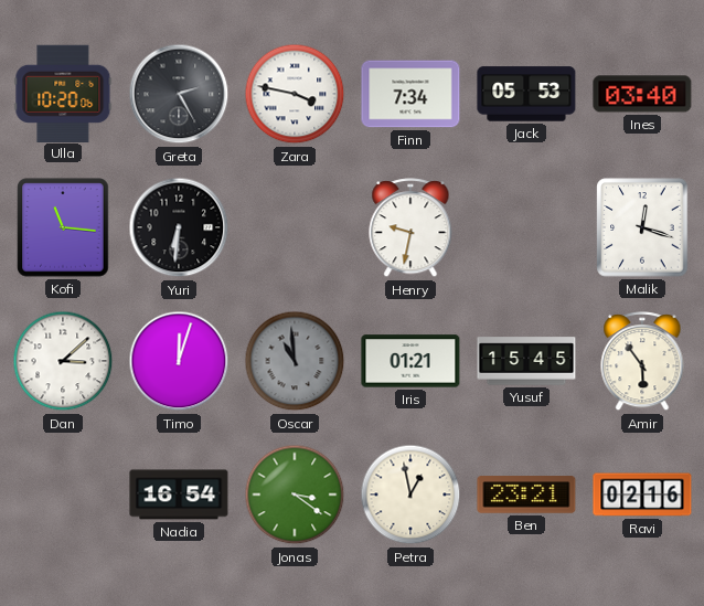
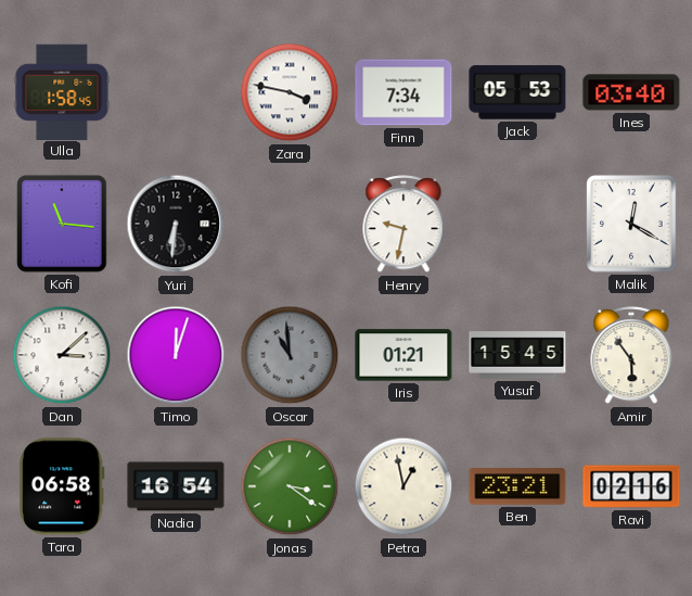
Ulla: 10:20 -> 1:58
Greta: 2:25 -> none
Malik: 12:18 -> 12:20
Tara: none -> 06:58
